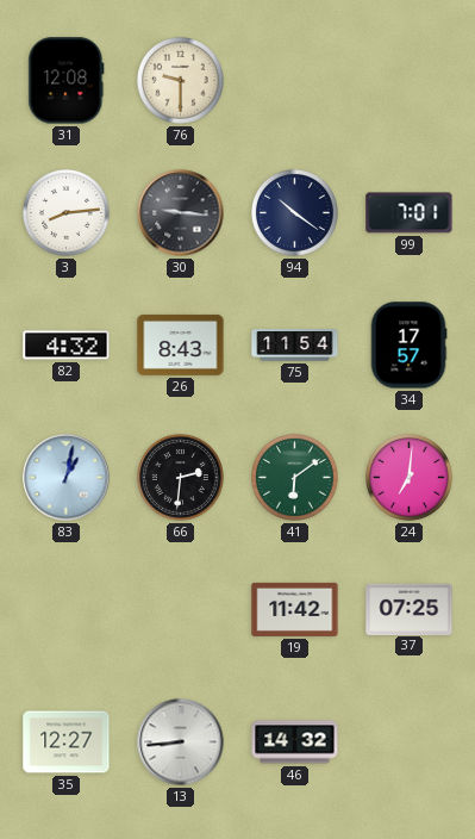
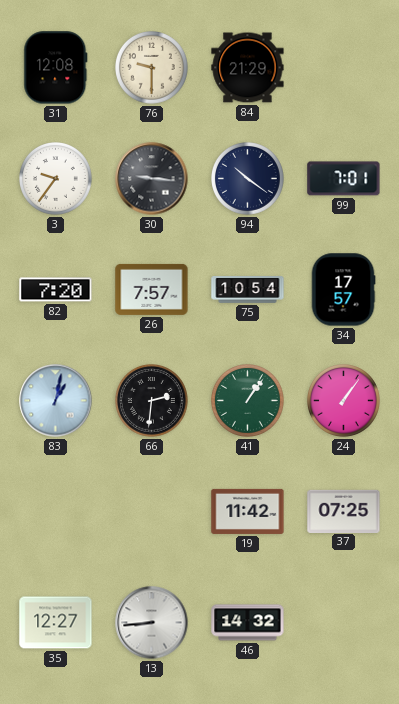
84: none -> 21:29
3: 8:14 -> 9:36
82: 4:32 -> 7:20
26: 8:43 -> 7:57
75: 11:54 -> 10:54
41: 6:09 -> 1:06
24: 7:01 -> 1:06
